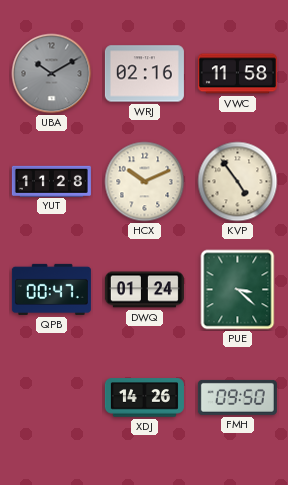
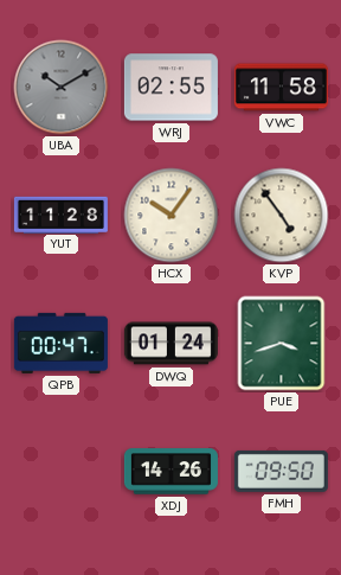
WRJ: 02:16 -> 02:55
HCX: 10:11 -> 10:06
PUE: 3:22 -> 3:42
